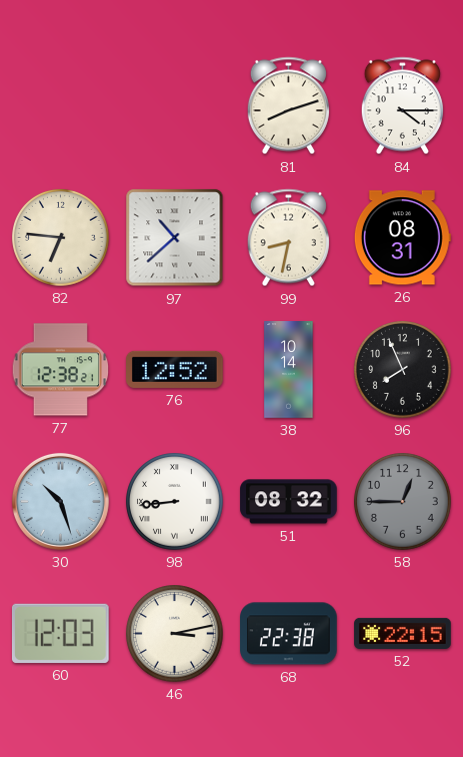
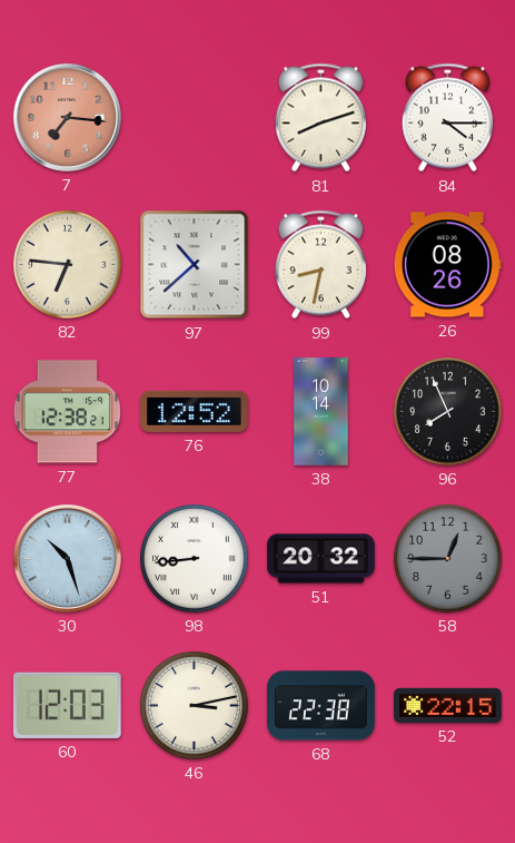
7: none -> 7:16
26: 08:31 -> 08:26
51: 08:32 -> 20:32
